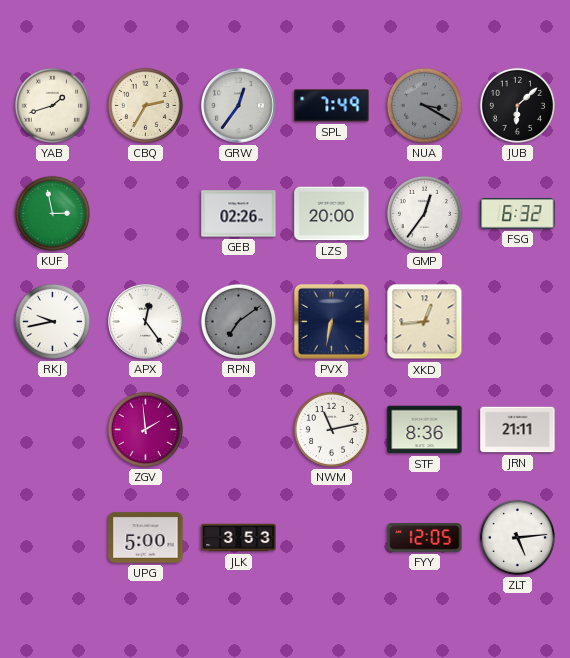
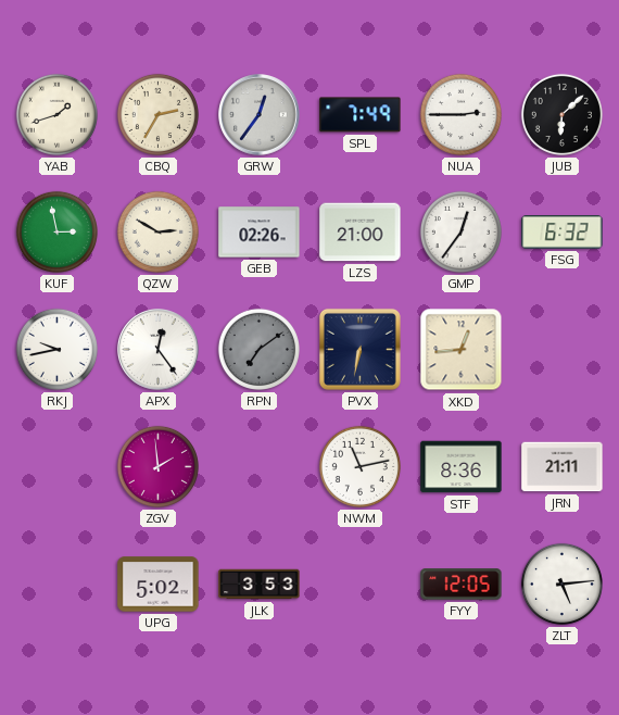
NUA: 3:20 -> 2:45
NUA dial: grey -> white
QZW: none -> 2:50
LZS: 20:00 -> 21:00
UPG: 5:00 -> 5:02
